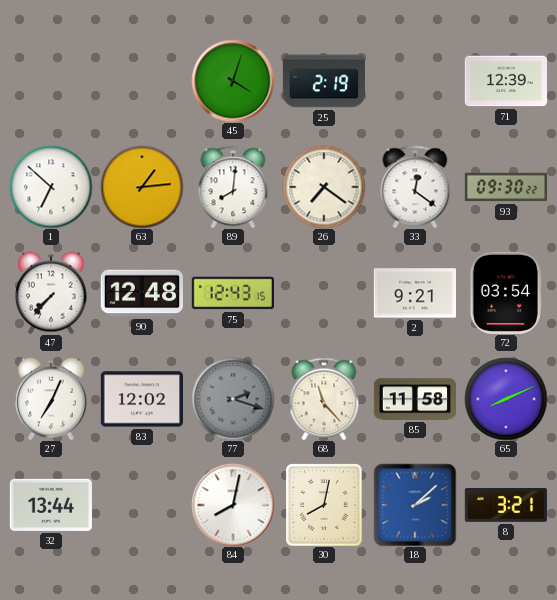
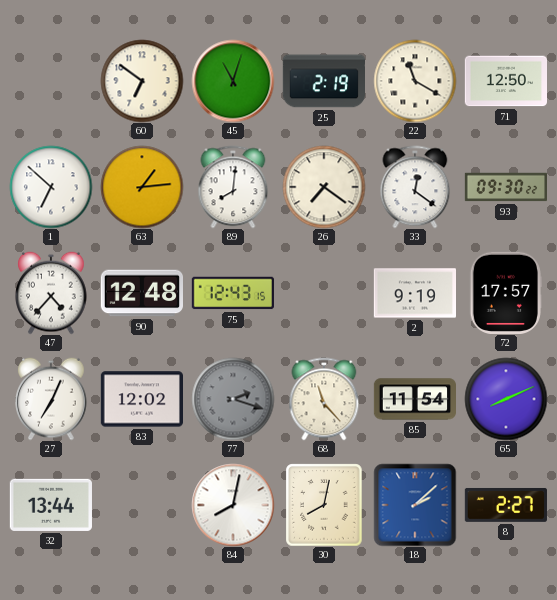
60: none -> 6:51
45: 4:03 -> 11:03
22: none -> 11:20
71: 12:39 -> 12:50
47: 7:37 -> 4:37
2: 9:21 -> 9:19
72: 03:54 -> 17:57
85: 11:58 -> 11:54
8: 3:21 -> 2:27
